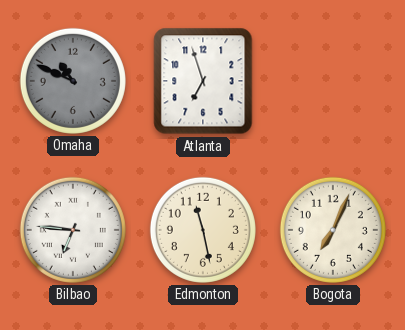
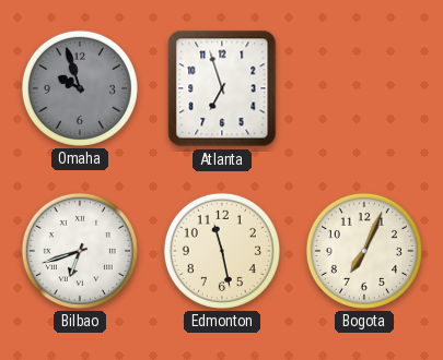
Omaha: 10:49 -> 9:57
Bilbao: 6:46 -> 6:42
